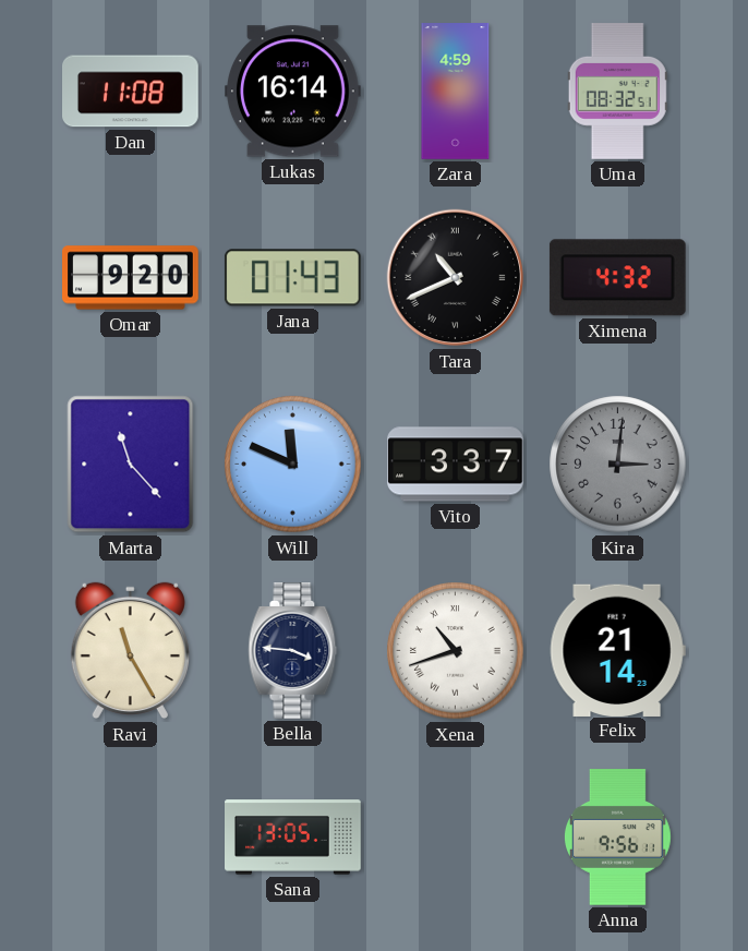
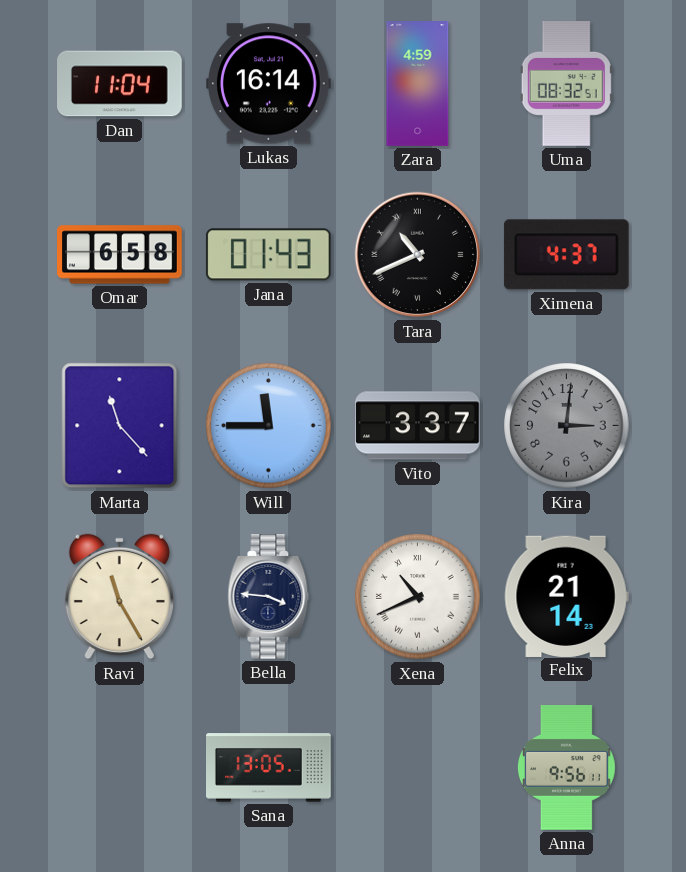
Dan: 11:08 -> 11:04
Omar: 9:20 -> 6:58
Ximena: 4:32 -> 4:37
Will: 11:49 -> 11:45
Xena: 10:42 -> 10:41
